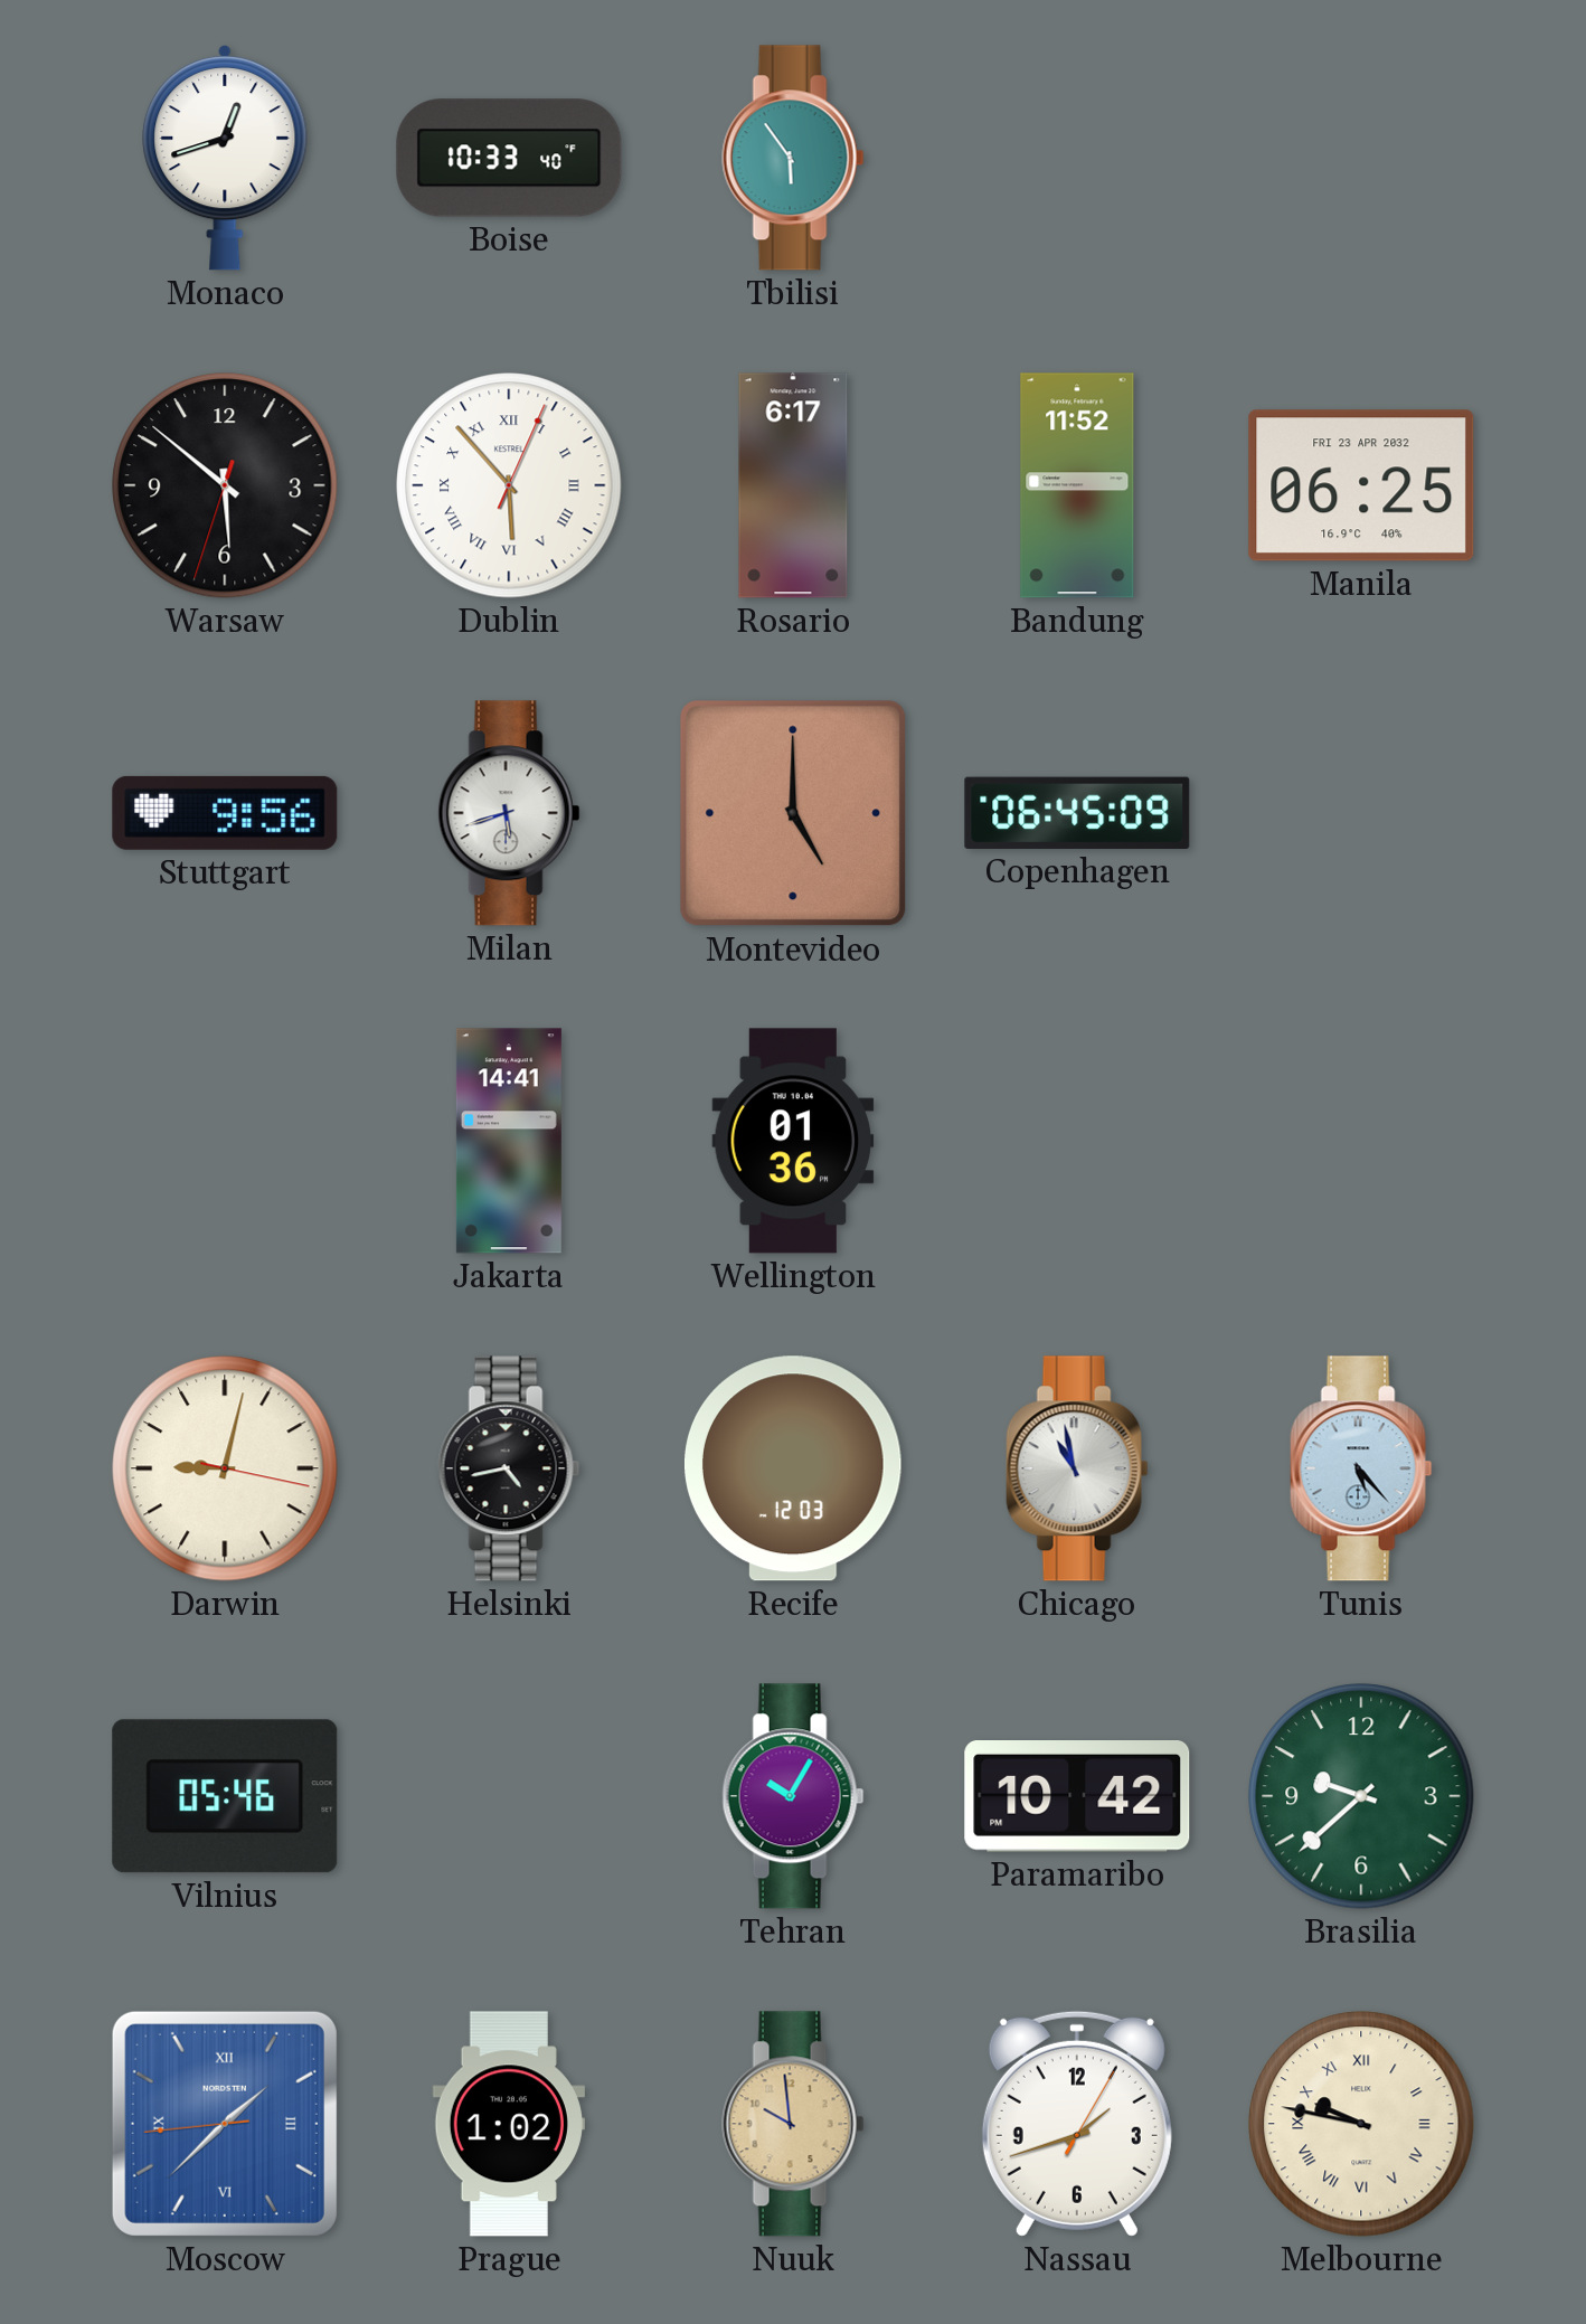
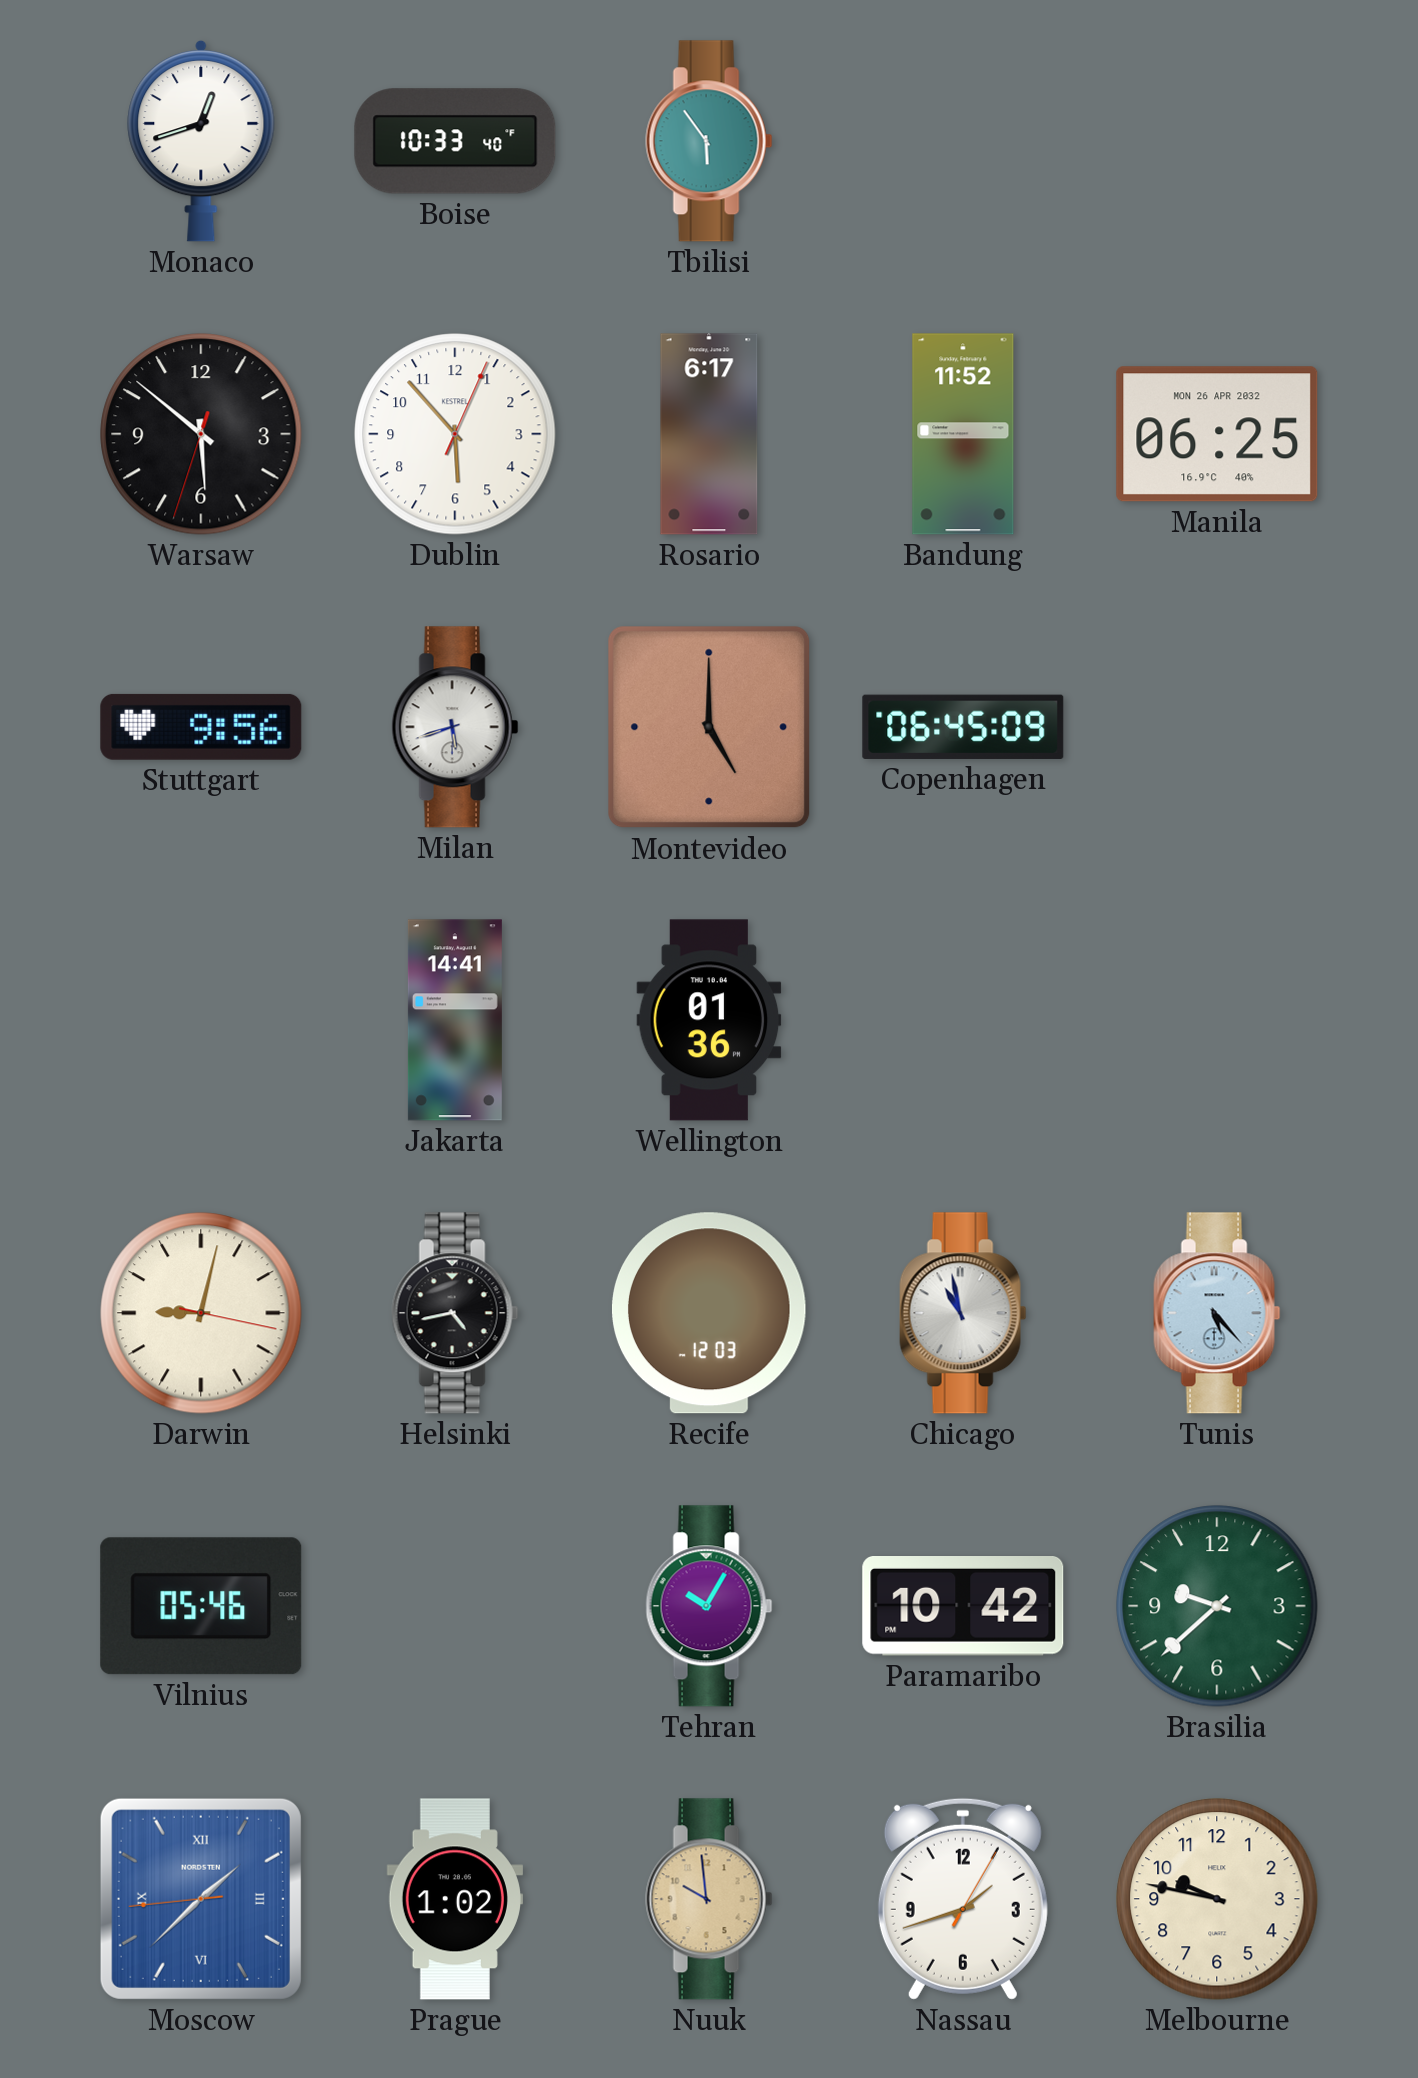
Dublin numerals: Roman -> Arabic
Manila date: FRI 23 APR 2032 -> MON 26 APR 2032
Melbourne numerals: Roman -> Arabic
